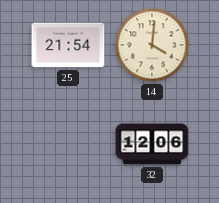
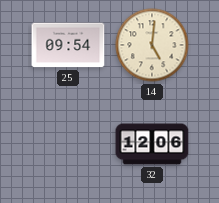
25: 21:54 -> 09:54
14: 4:01 -> 5:01
